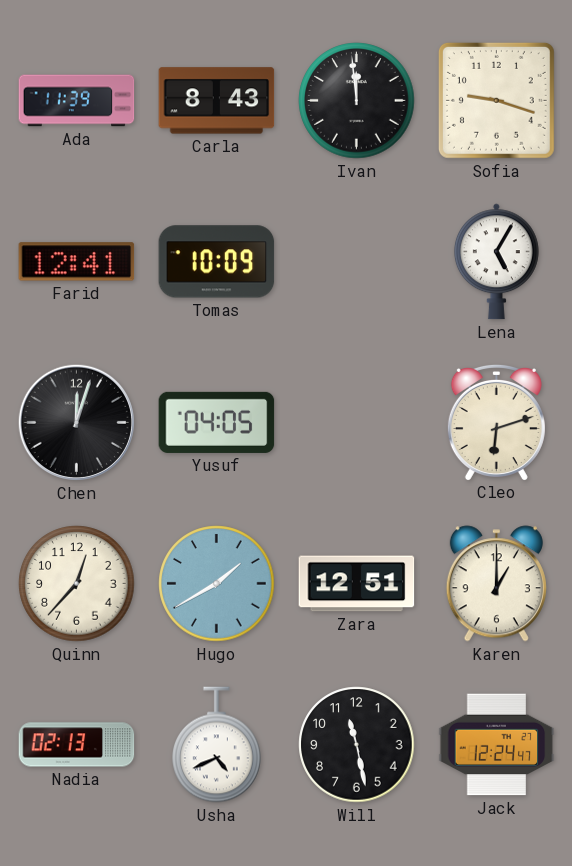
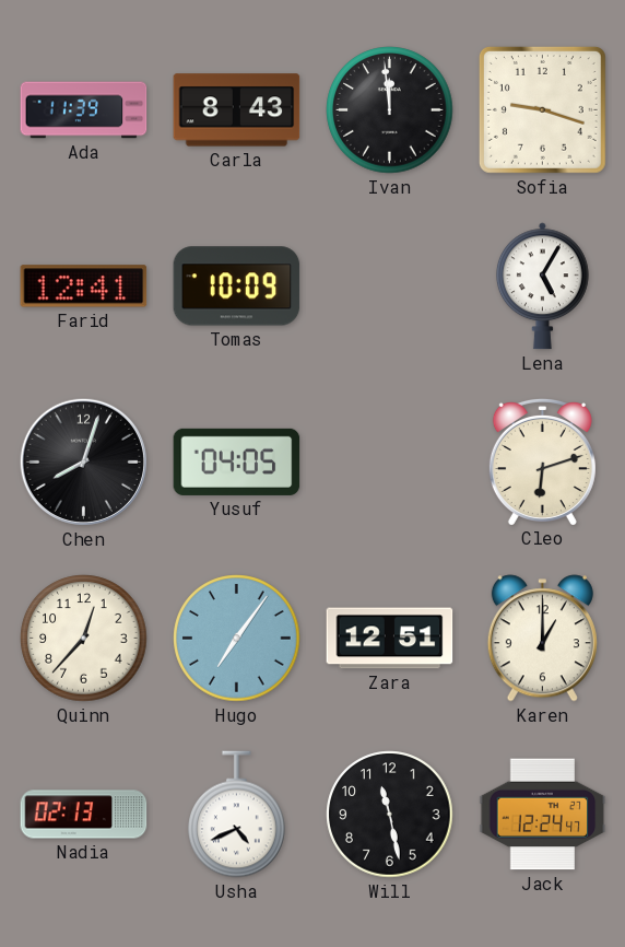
Chen: 12:03 -> 8:03
Hugo: 1:40 -> 7:06
